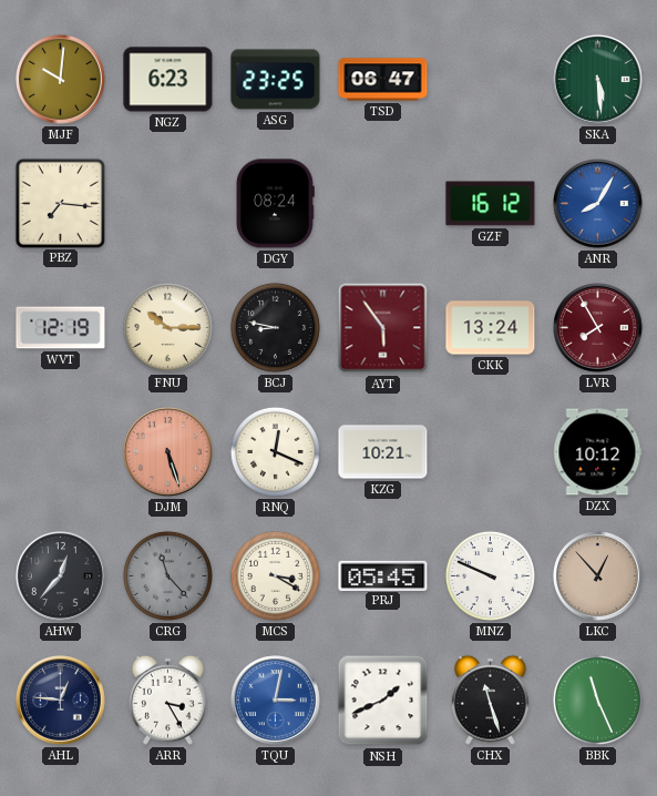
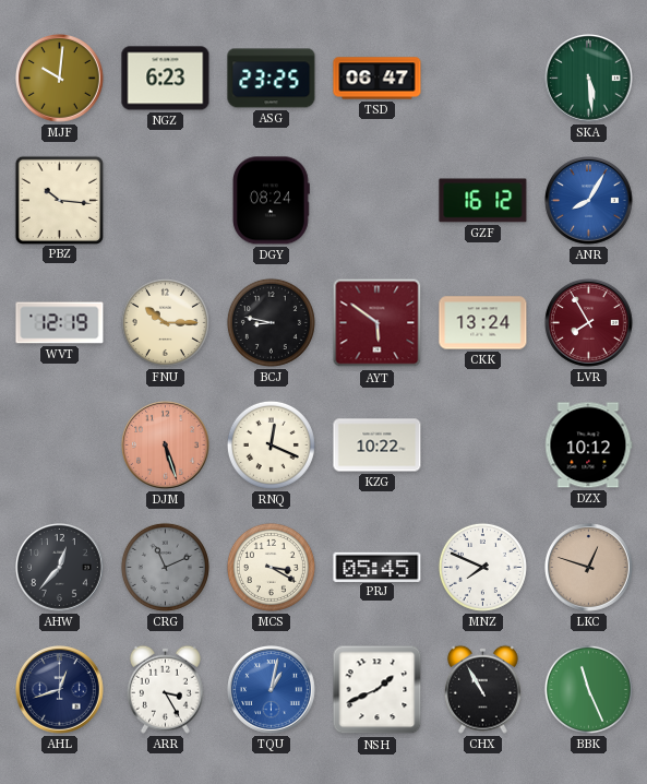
PBZ: 7:16 -> 10:16
AYT: 5:54 -> 5:51
KZG: 10:21 -> 10:22
CRG: 11:23 -> 11:11
MNZ: 9:49 -> 7:49
LKC: 12:53 -> 12:48
AHL: 12:46 -> 12:42
TQU: 3:02 -> 1:02
CHX: 11:27 -> 10:55
